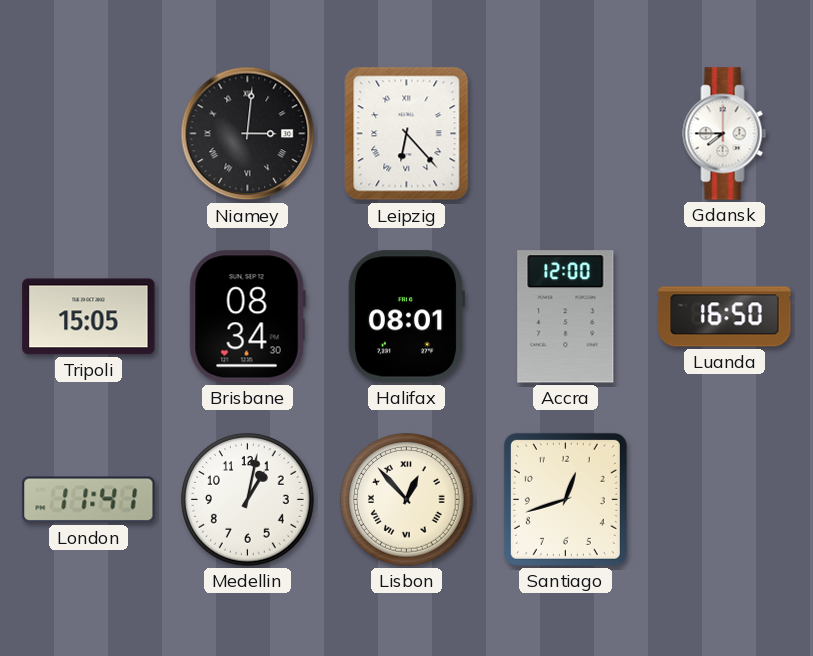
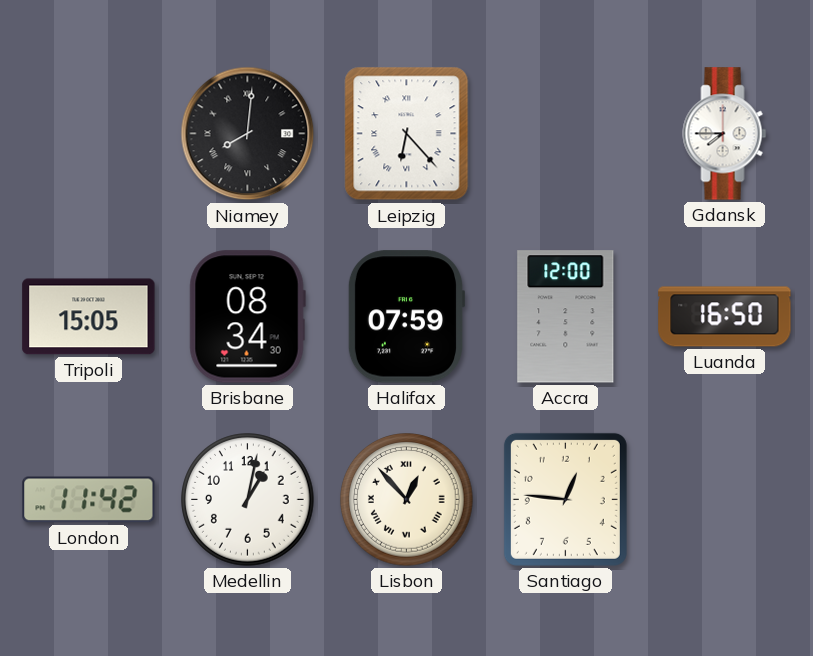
Niamey: 3:01 -> 8:01
Halifax: 08:01 -> 07:59
London: 11:41 -> 11:42
Santiago: 12:42 -> 12:46
